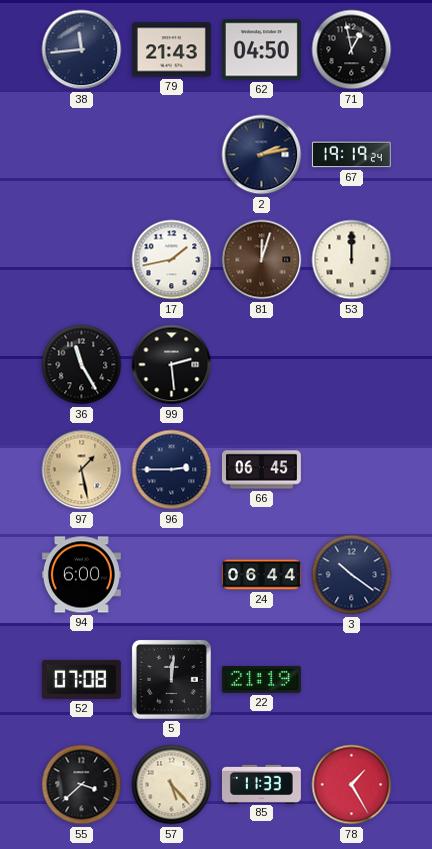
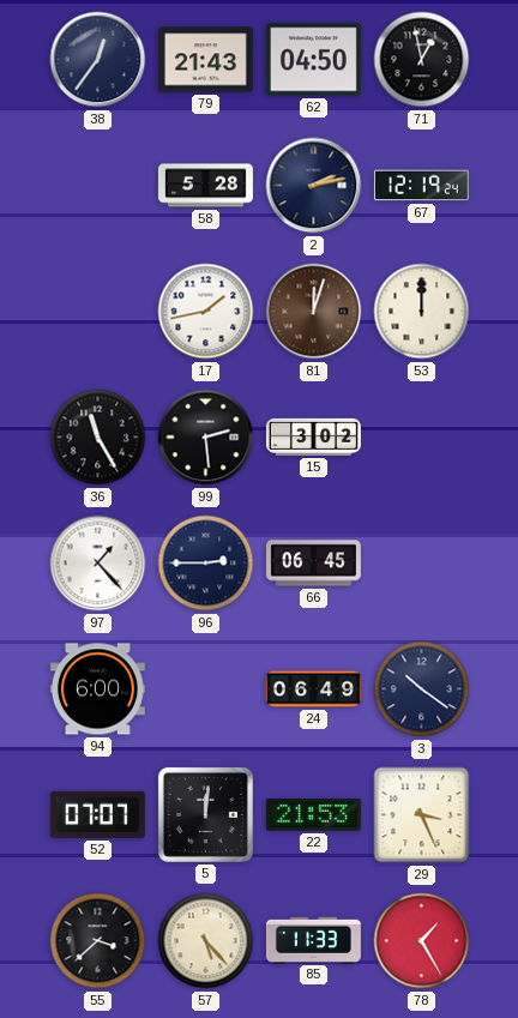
38: 11:44 -> 12:36
58: none -> 5:28
67: 19:19 -> 12:19
15: none -> 3:02
97: 1:28 -> 1:23
97 dial: champagne -> white
24: 06:44 -> 06:49
52: 07:08 -> 07:07
22: 21:19 -> 21:53
29: none -> 3:26
